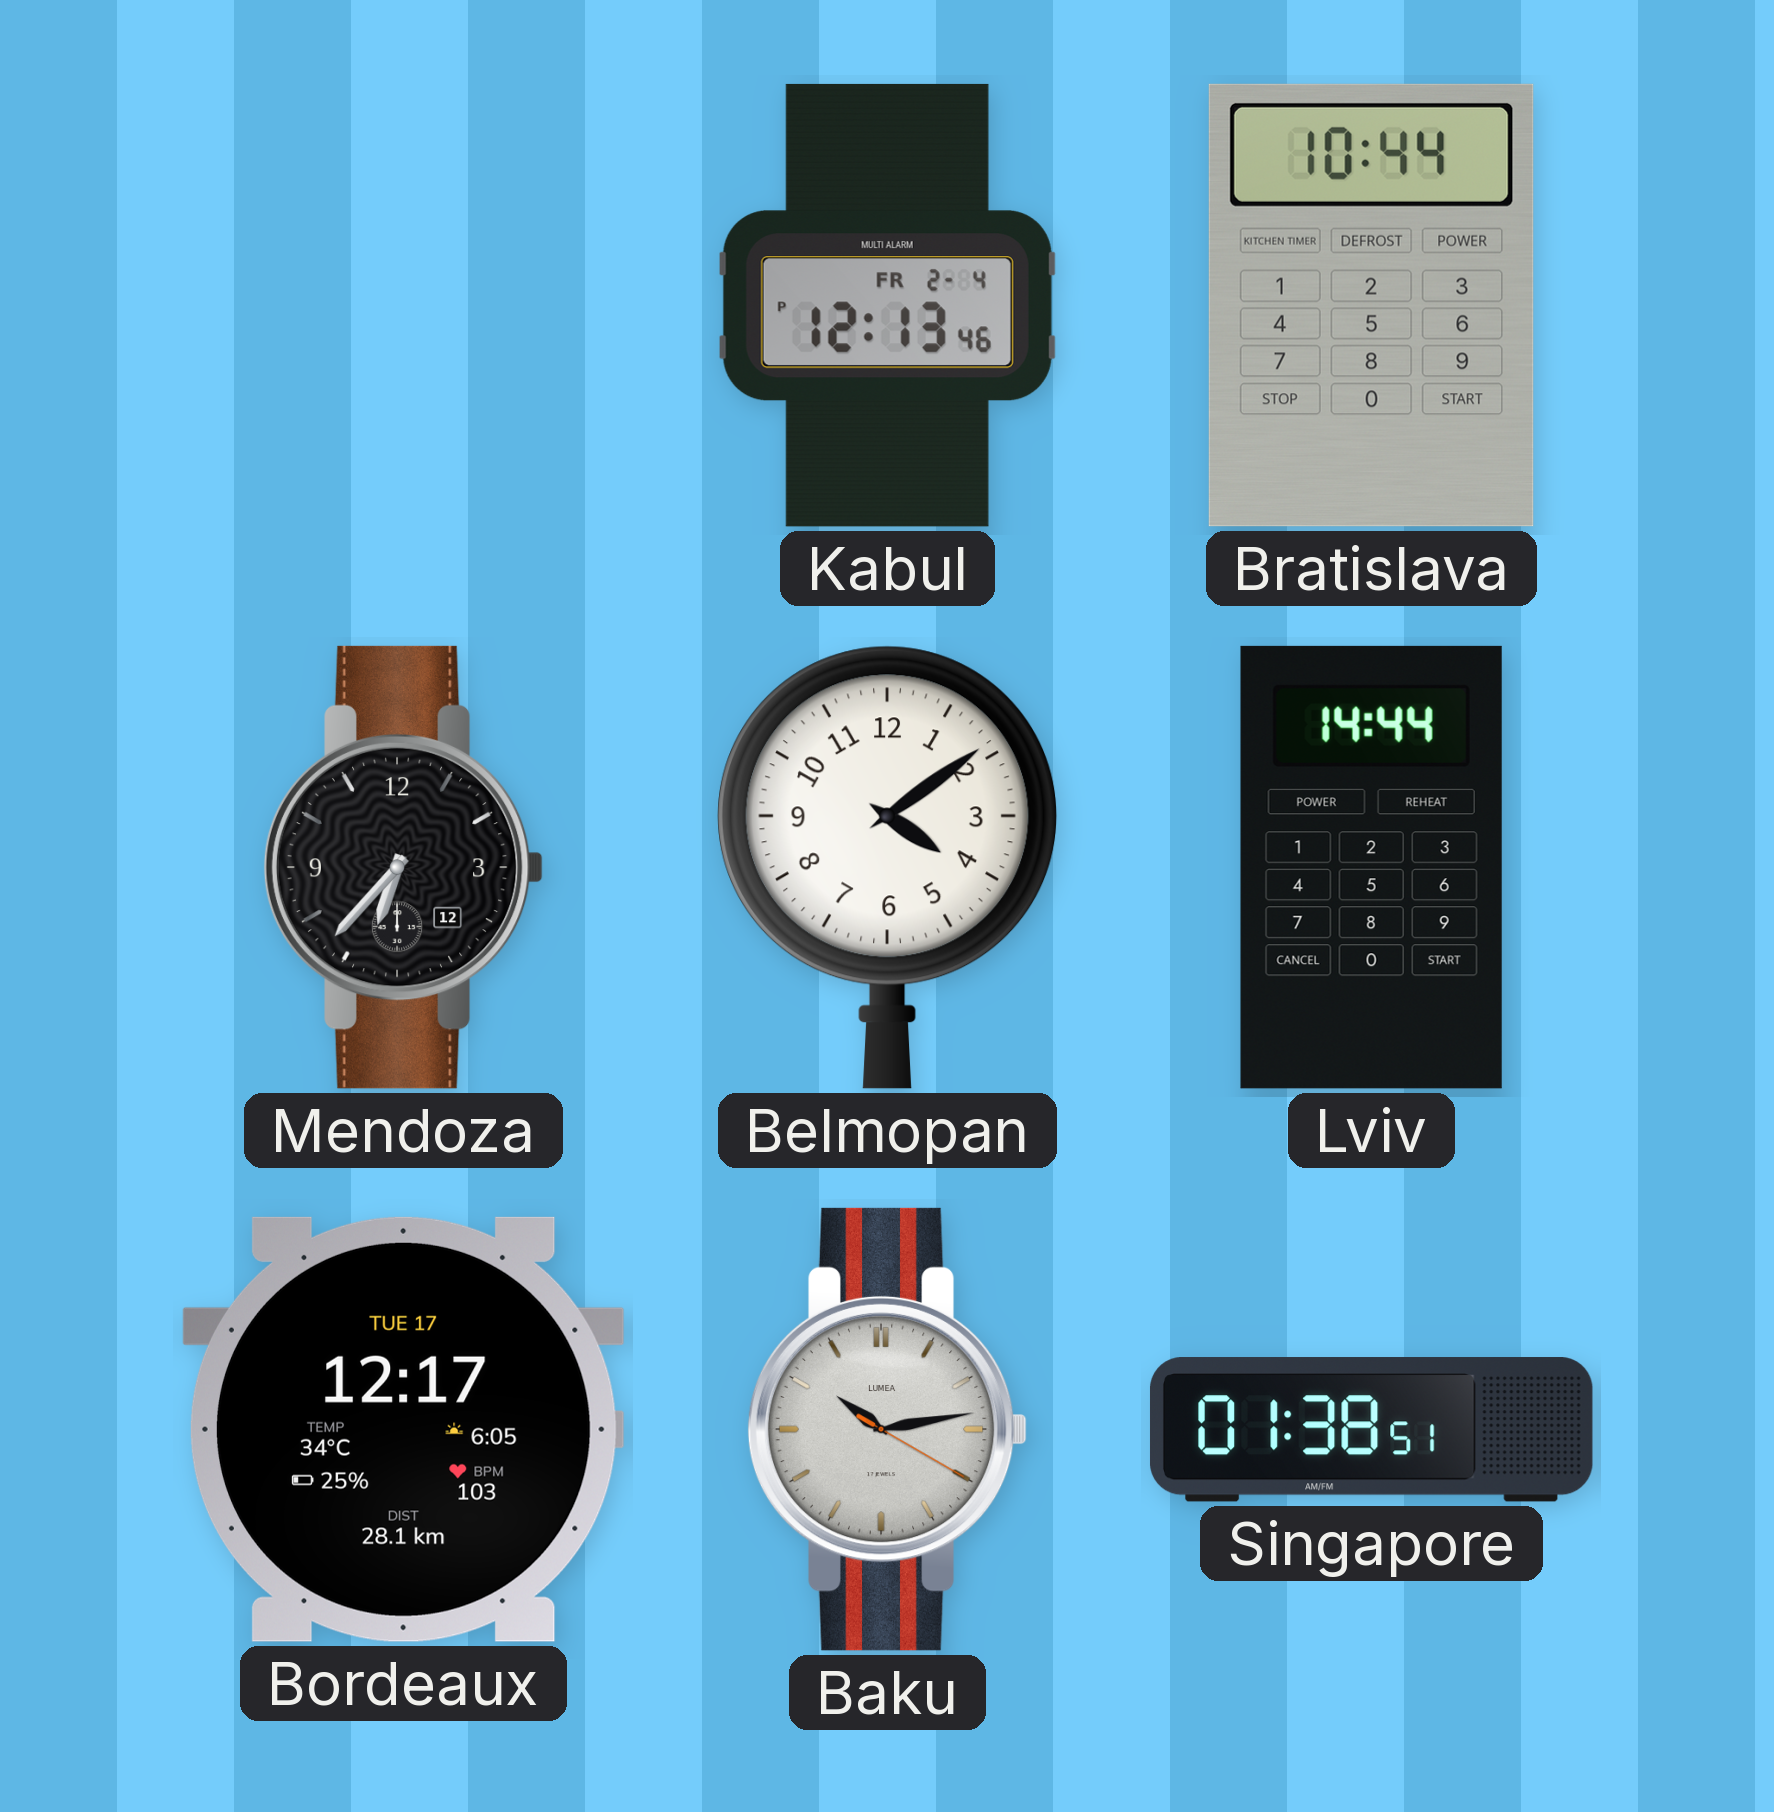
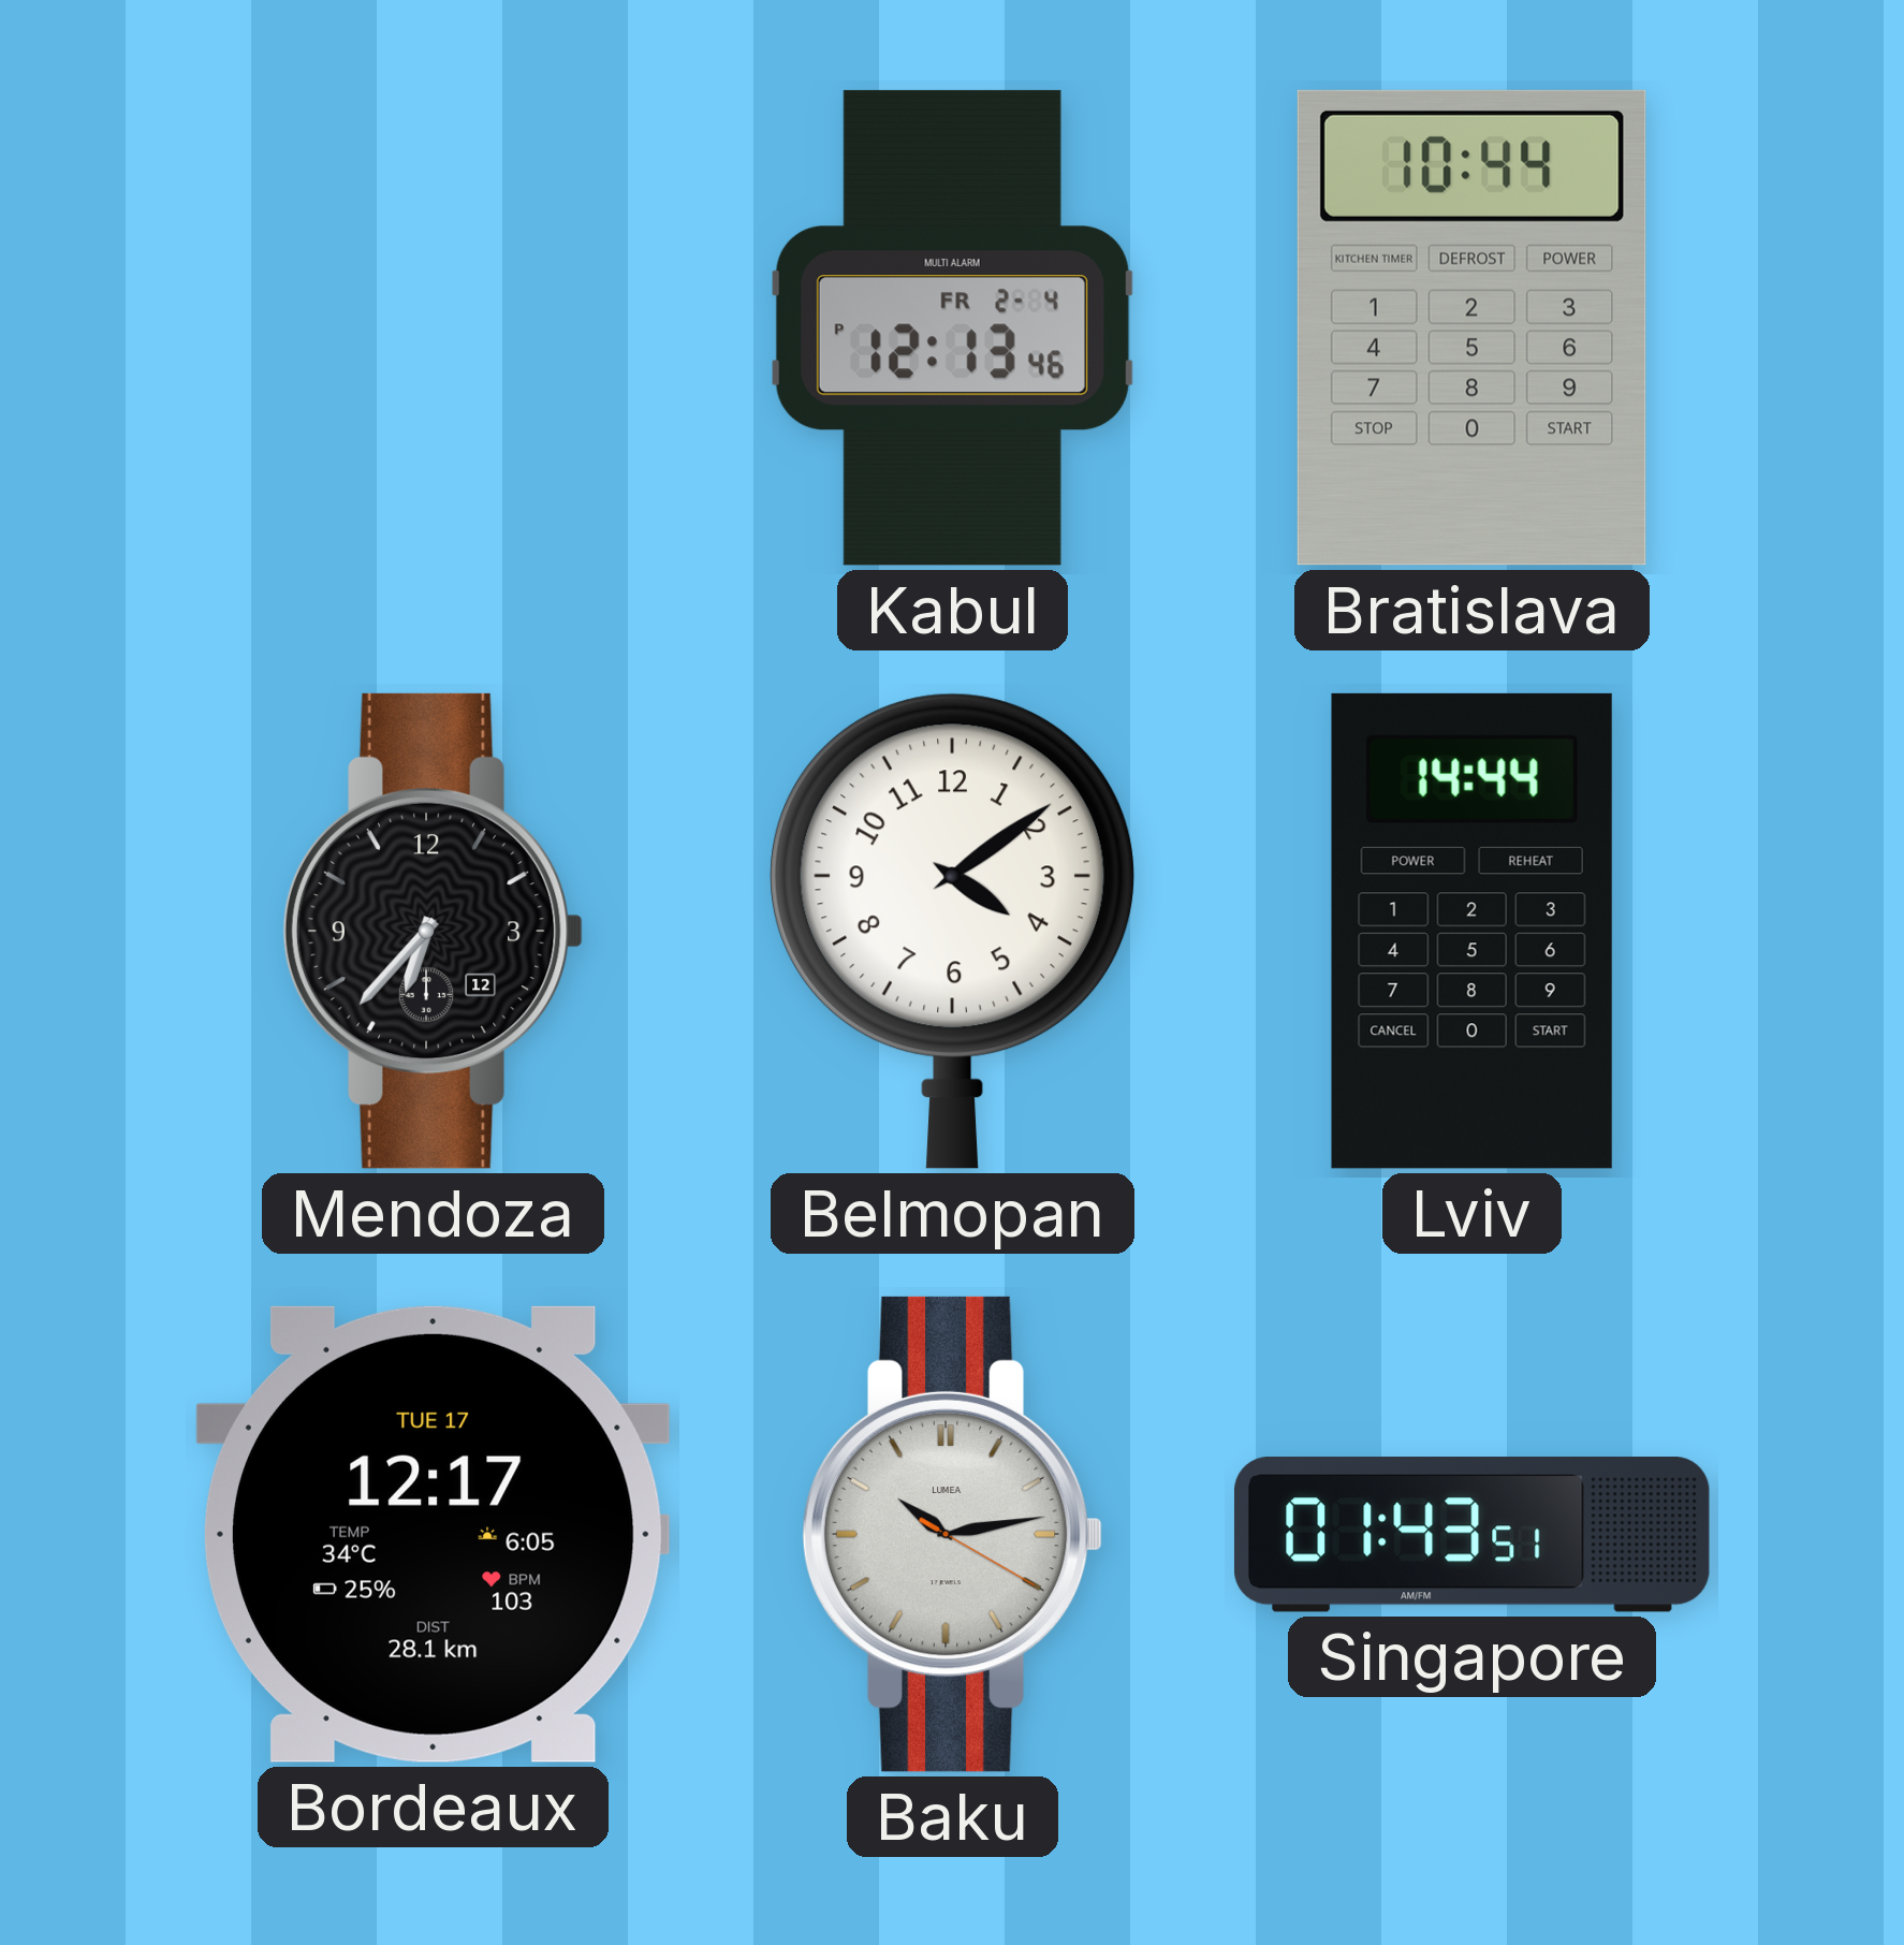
Singapore: 01:38 -> 01:43
